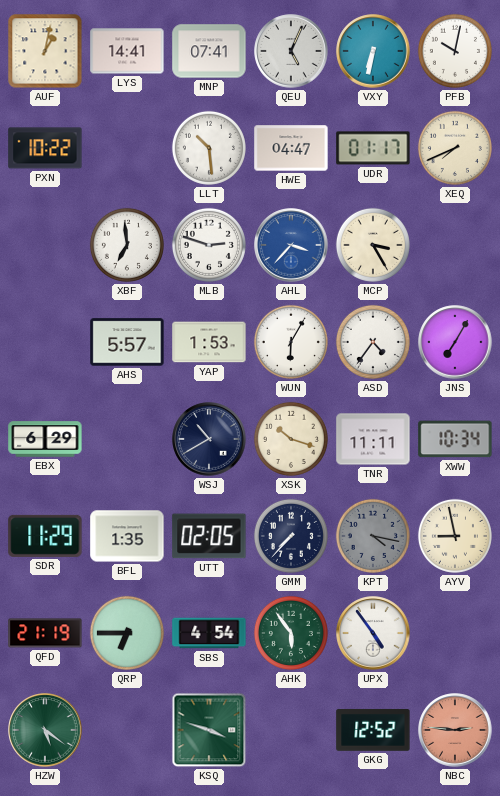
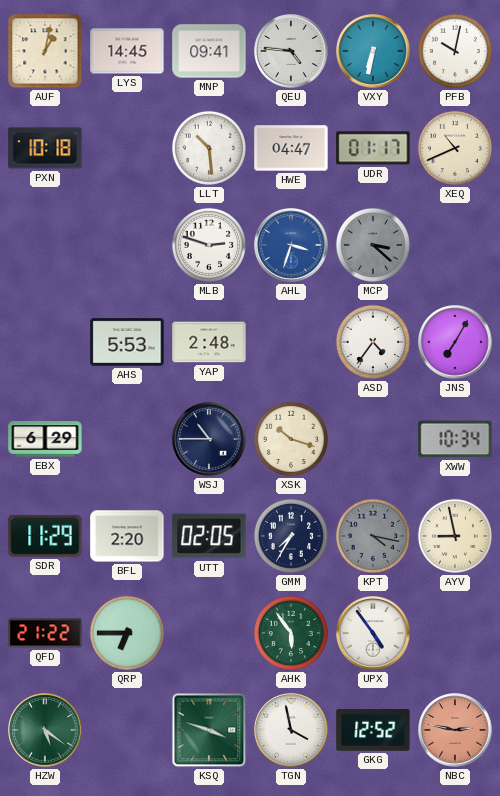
LYS: 14:41 -> 14:45
MNP: 07:41 -> 09:41
QEU: 5:04 -> 4:46
PXN: 10:22 -> 10:18
XEQ: 7:41 -> 10:41
XBF: 6:59 -> none
AHL: 3:37 -> 3:33
MCP: 3:25 -> 3:22
MCP dial: cream -> grey
AHS: 5:57 -> 5:53
YAP: 1:53 -> 2:48
WUN: 6:05 -> none
WSJ: 10:40 -> 10:45
TNR: 11:11 -> none
BFL: 1:35 -> 2:20
GMM: 7:37 -> 7:35
QFD: 21:19 -> 21:22
SBS: 4:54 -> none
TGN: none -> 3:58
NBC: 2:46 -> 2:47
